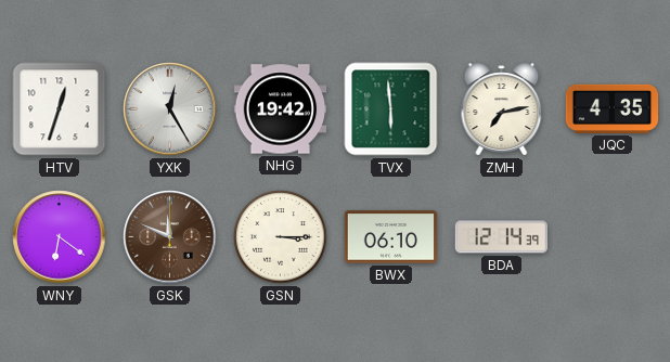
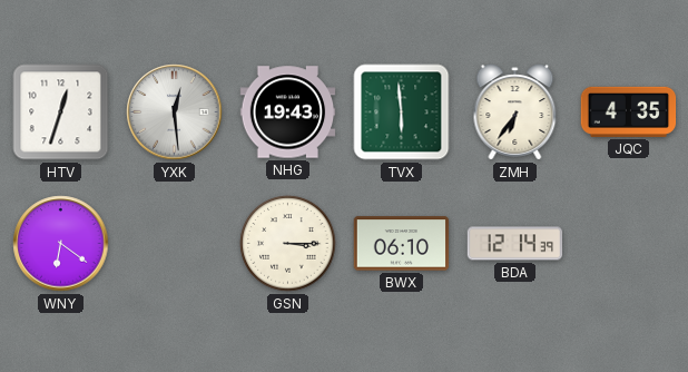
YXK: 12:25 -> 12:29
NHG: 19:42 -> 19:43
ZMH: 7:13 -> 6:36
GSK: 11:49 -> none
